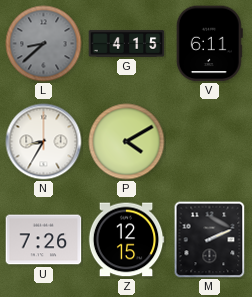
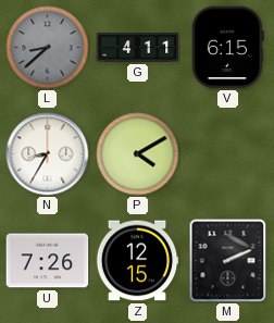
G: 4:15 -> 4:11
V: 6:11 -> 6:15
